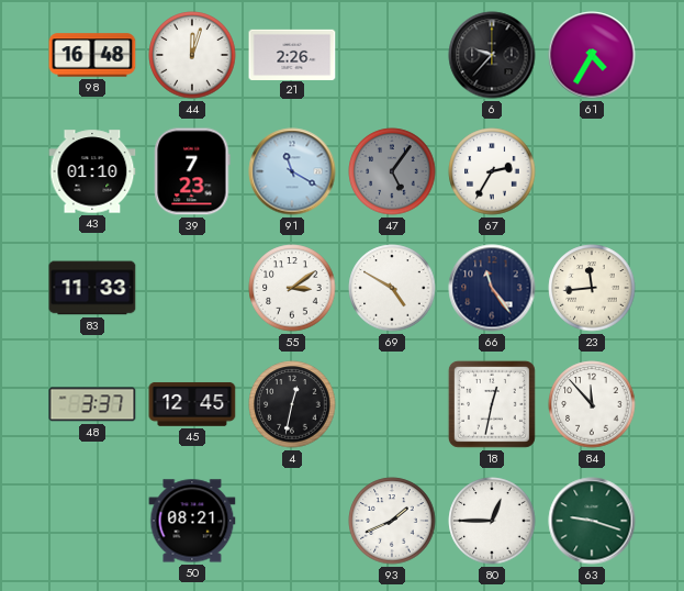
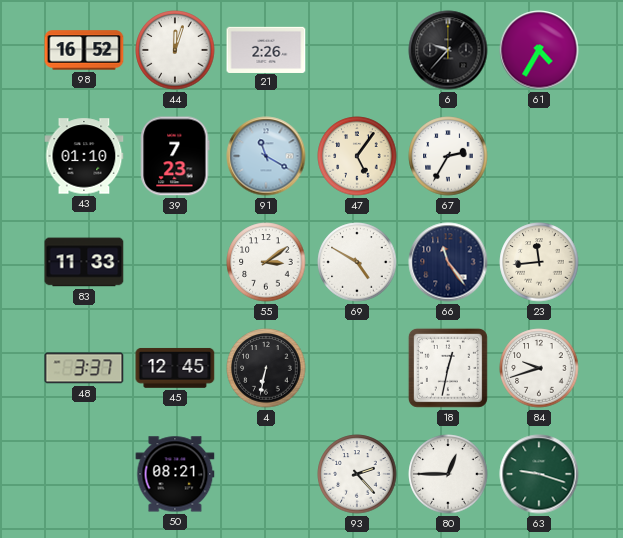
98: 16:48 -> 16:52
47 dial: grey -> cream
4: 12:32 -> 6:32
84: 11:53 -> 9:42
93: 1:41 -> 2:23
